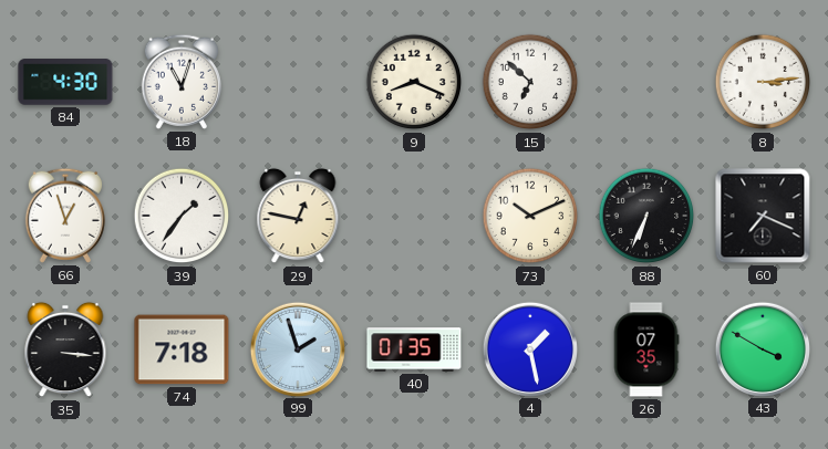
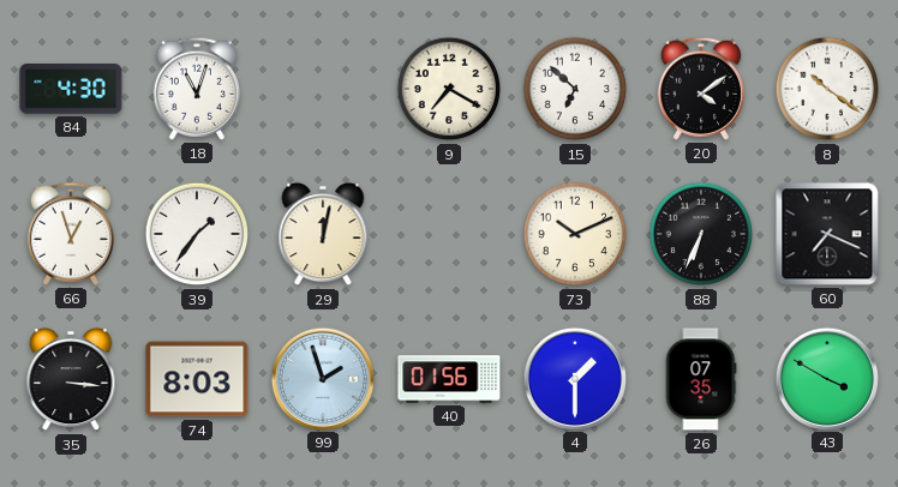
9: 8:19 -> 7:20
20: none -> 4:09
8: 3:14 -> 10:21
29: 12:47 -> 12:02
74: 7:18 -> 8:03
40: 01:35 -> 01:56
4: 1:28 -> 1:30
